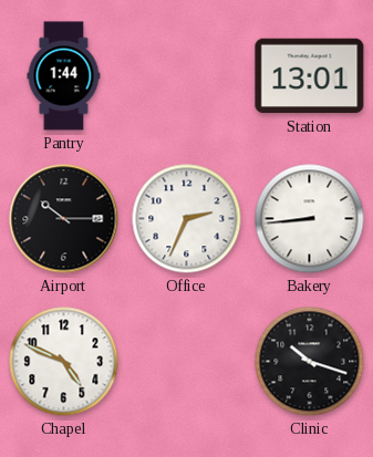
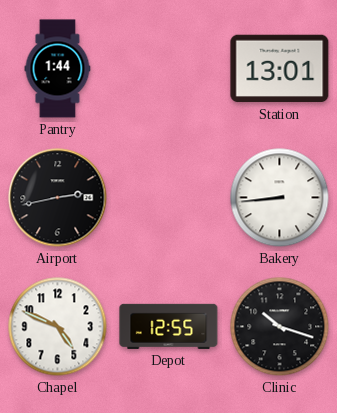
Airport: 10:15 -> 2:43
Office: 2:34 -> none
Depot: none -> 12:55
